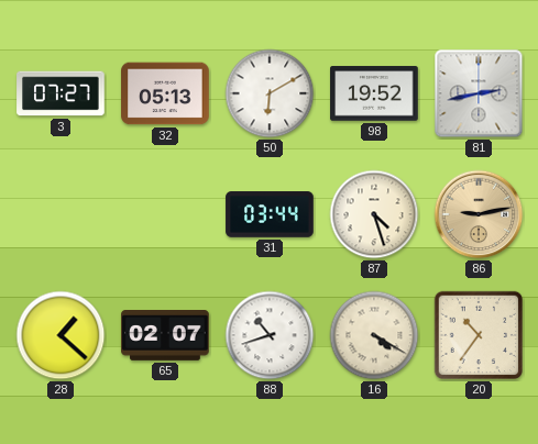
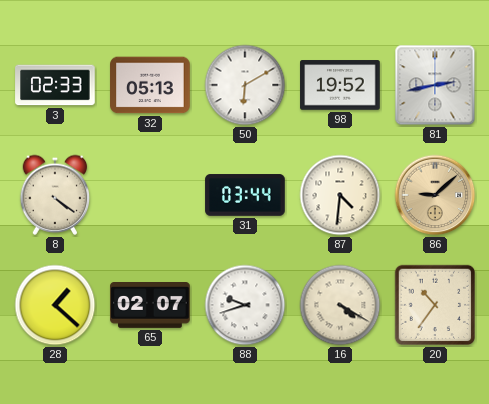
3: 07:27 -> 02:33
8: none -> 4:21
87: 4:27 -> 4:31
86: 9:13 -> 9:08
88: 10:42 -> 9:42
